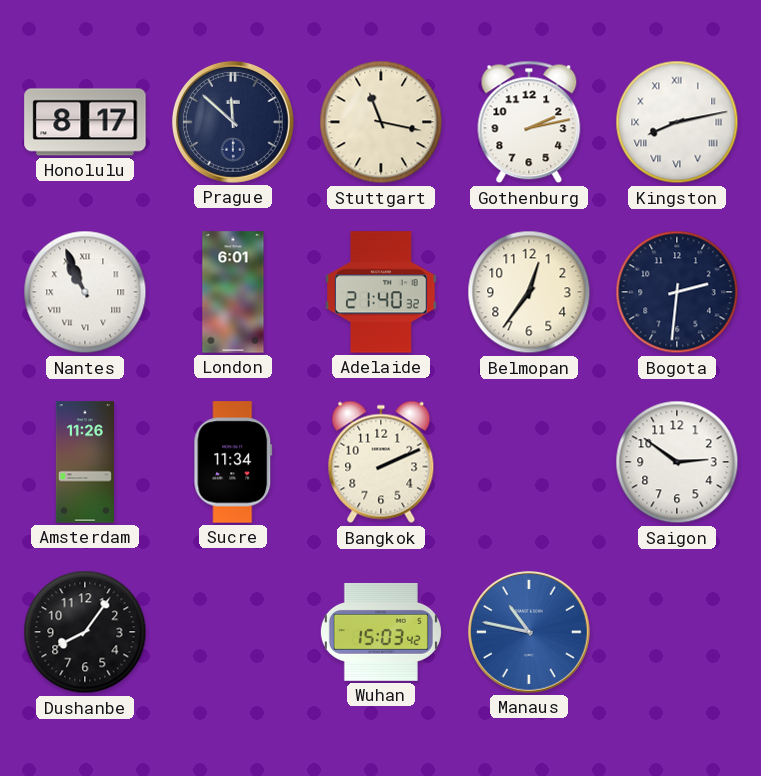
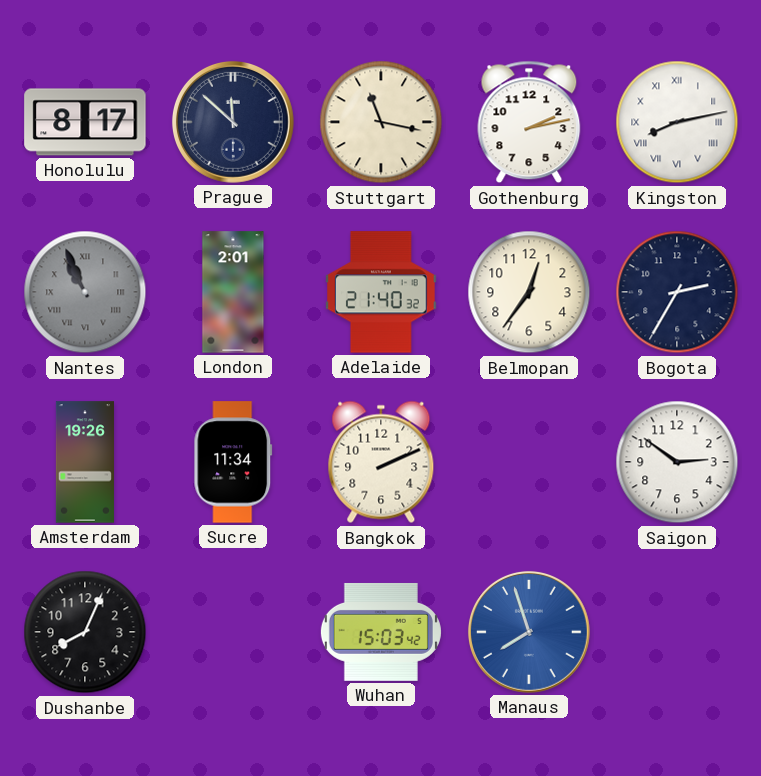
Nantes dial: white -> grey
London: 6:01 -> 2:01
Bogota: 2:31 -> 2:35
Amsterdam: 11:26 -> 19:26
Dushanbe: 8:06 -> 8:04
Manaus: 10:47 -> 7:57
